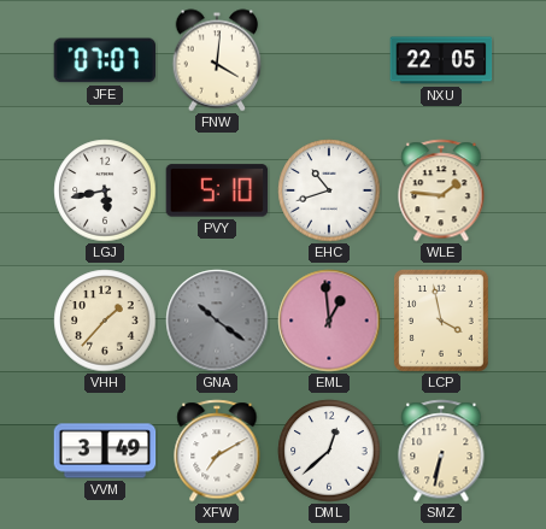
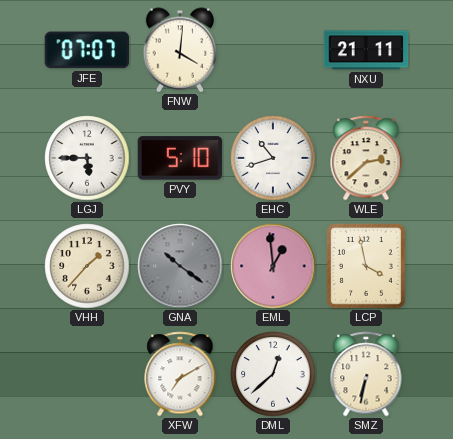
NXU: 22:05 -> 21:11
LGJ: 5:43 -> 5:45
WLE: 1:46 -> 2:38
VVM: 3:49 -> none
